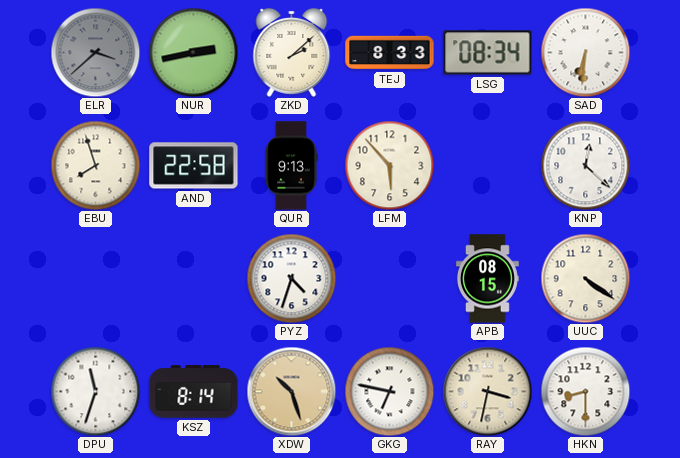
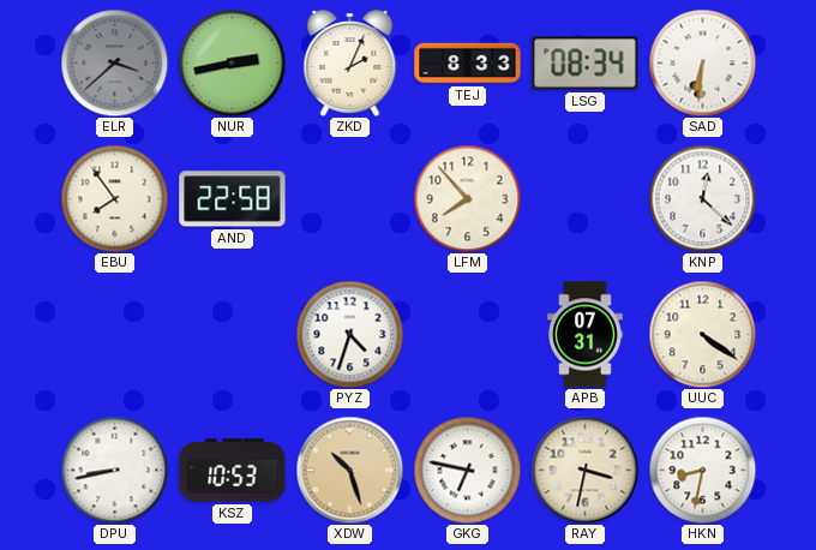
ZKD: 2:08 -> 2:04
EBU: 7:57 -> 7:54
QUR: 9:13 -> none
LFM: 5:53 -> 7:53
APB: 08:15 -> 07:31
DPU: 11:33 -> 8:43
KSZ: 8:14 -> 10:53
HKN: 8:30 -> 8:32
